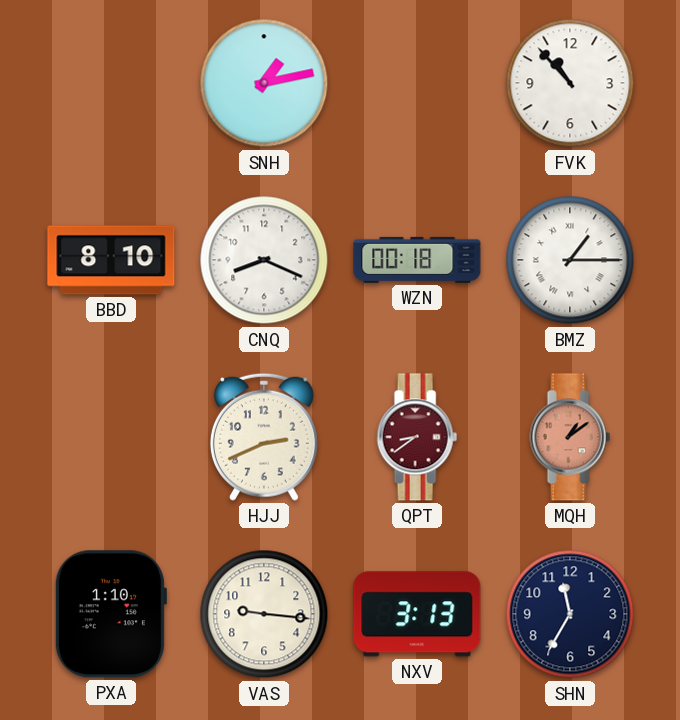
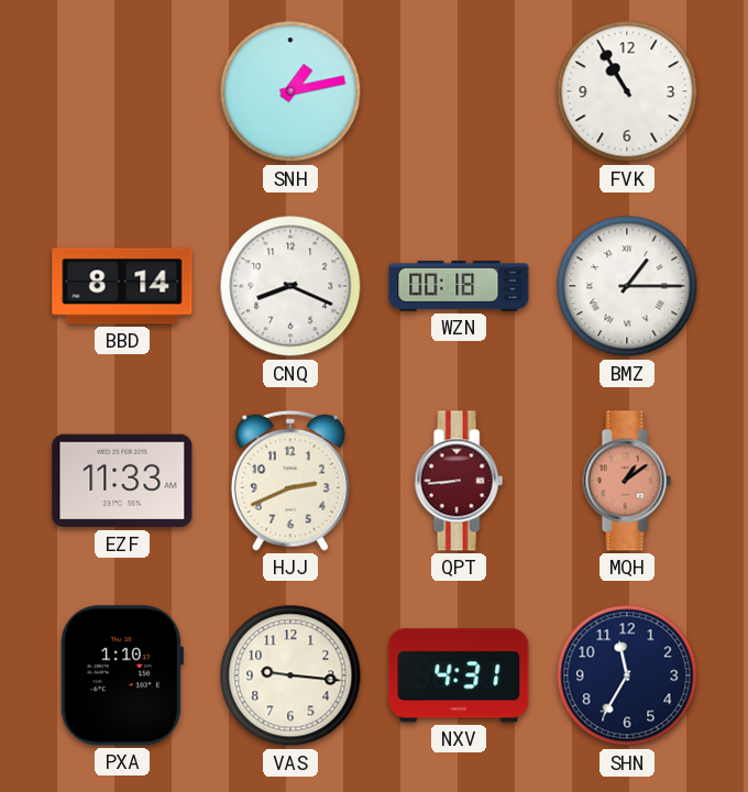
FVK: 10:53 -> 10:55
BBD: 8:10 -> 8:14
EZF: none -> 11:33
QPT: 8:39 -> 8:44
NXV: 3:13 -> 4:31
